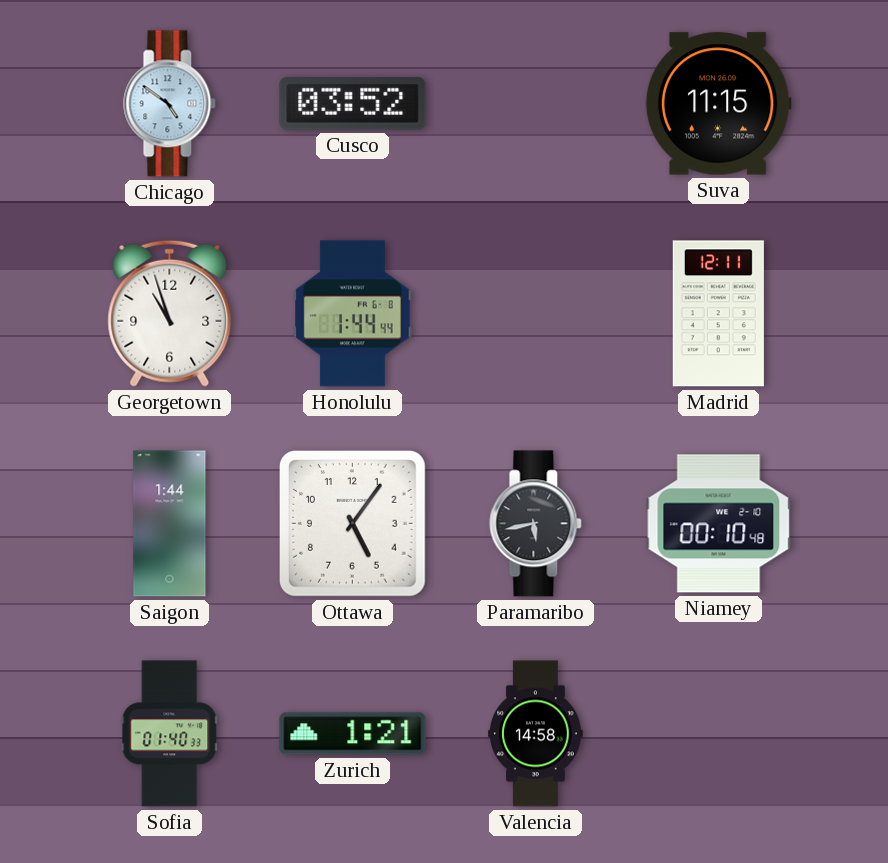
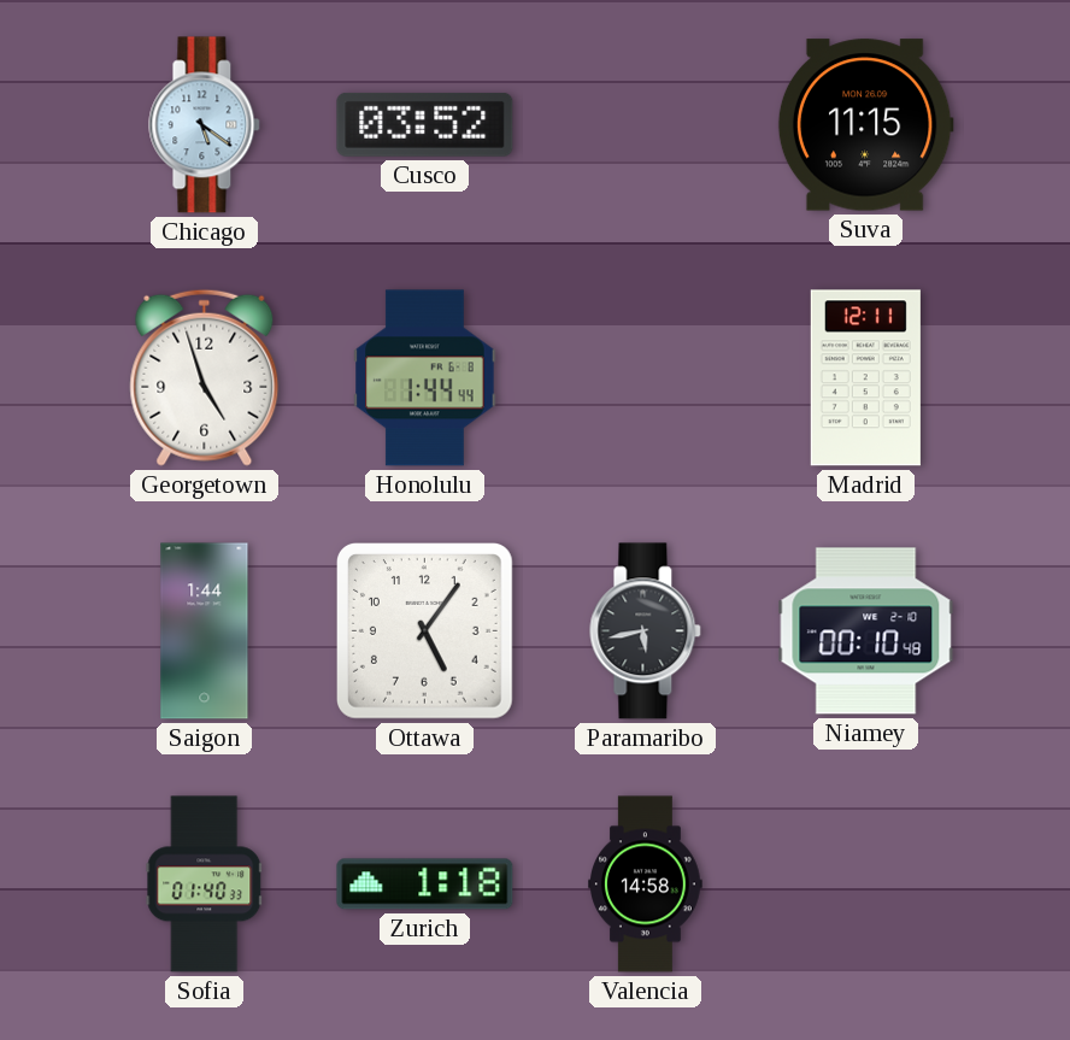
Chicago: 4:51 -> 5:21
Georgetown: 10:57 -> 4:57
Zurich: 1:21 -> 1:18
